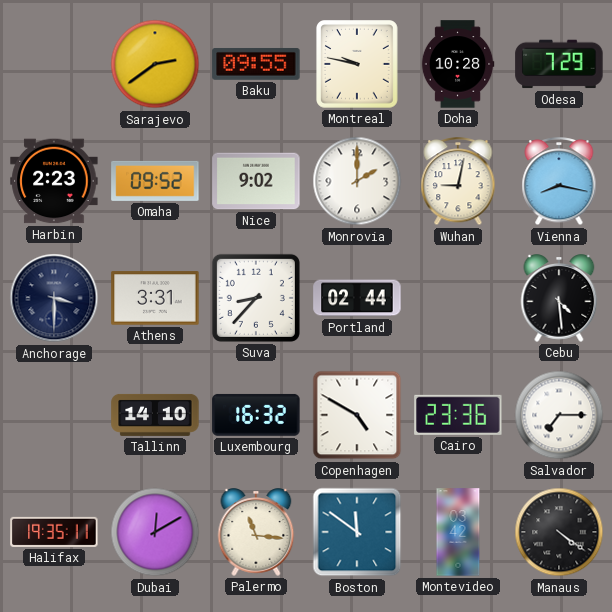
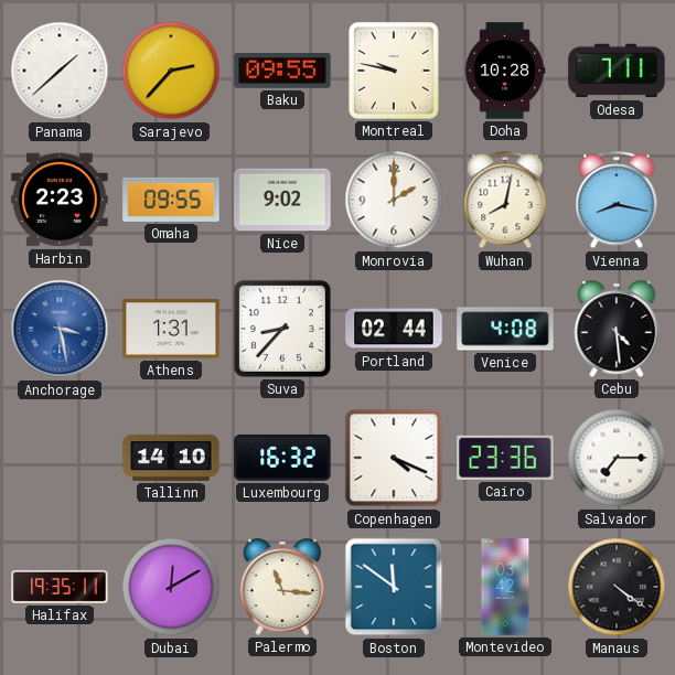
Panama: none -> 1:38
Sarajevo: 2:39 -> 2:37
Odesa: 7:29 -> 7:11
Omaha: 09:52 -> 09:55
Wuhan: 9:02 -> 8:02
Anchorage: 3:30 -> 3:28
Anchorage dial: navy -> blue
Athens: 3:31 -> 1:31
Venice: none -> 4:08
Copenhagen: 4:50 -> 4:19
